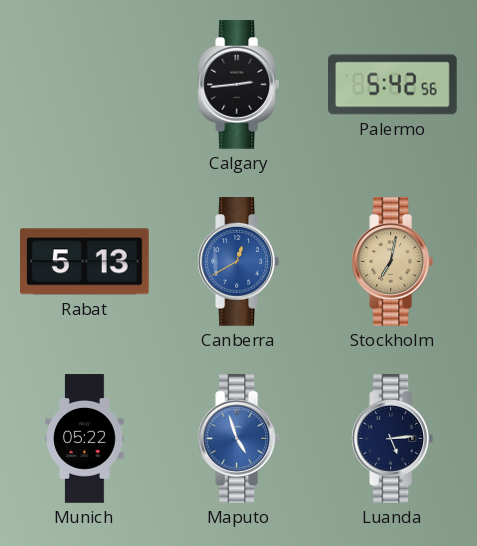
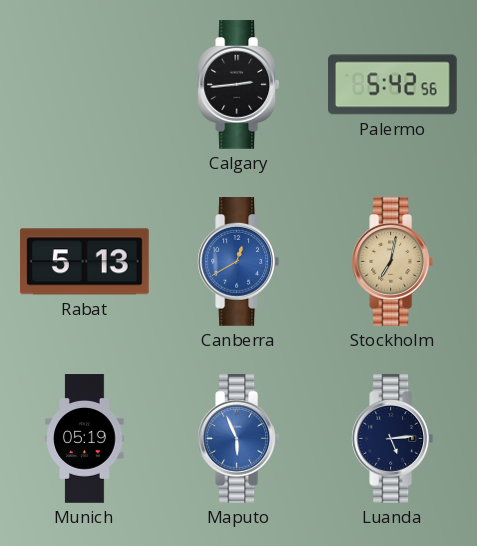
Munich: 05:22 -> 05:19
Maputo: 4:57 -> 5:56
